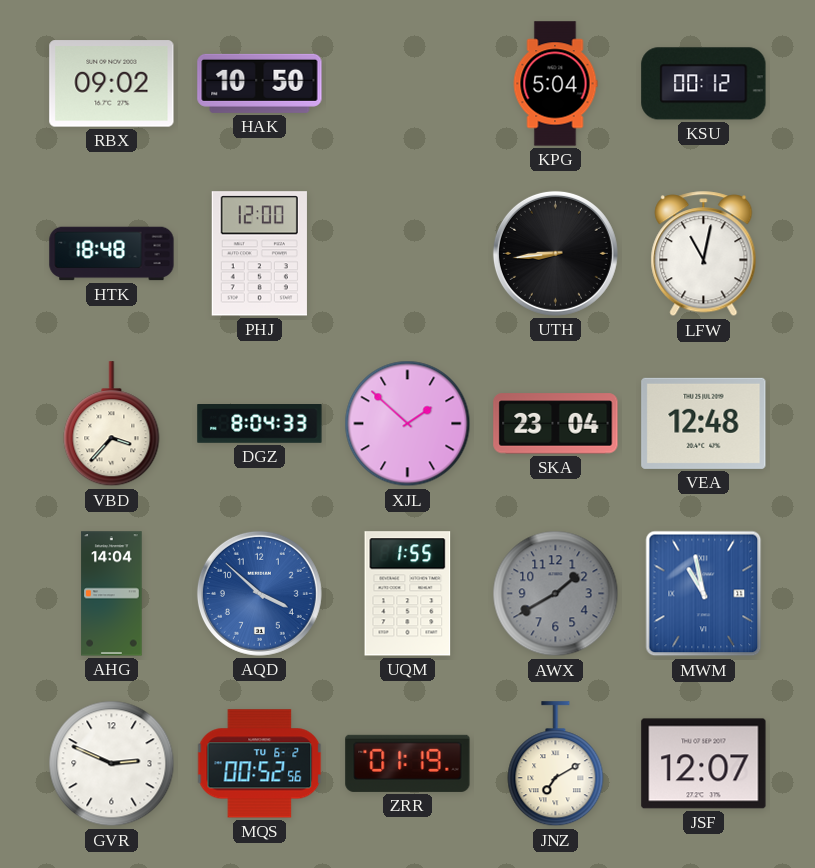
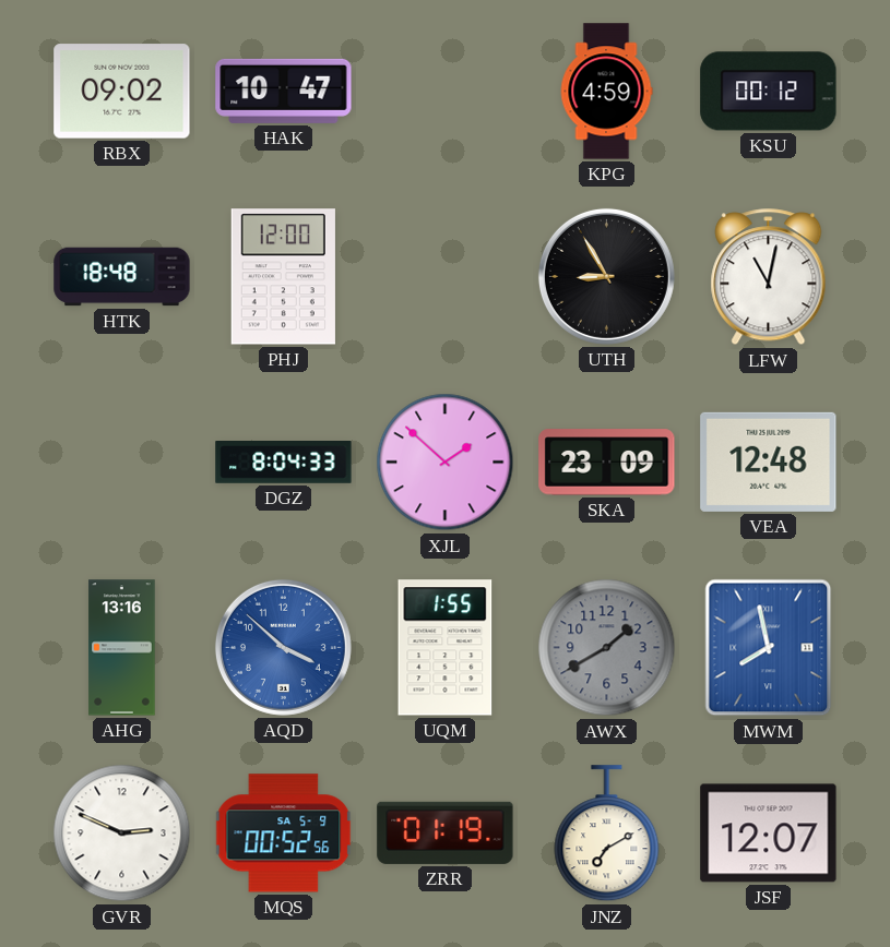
HAK: 10:50 -> 10:47
KPG: 5:04 -> 4:59
UTH: 8:44 -> 8:55
VBD: 3:37 -> none
SKA: 23:04 -> 23:09
AHG: 14:04 -> 13:16
MWM: 10:58 -> 7:58
MQS date: TU 6-2 -> SA 5-9
